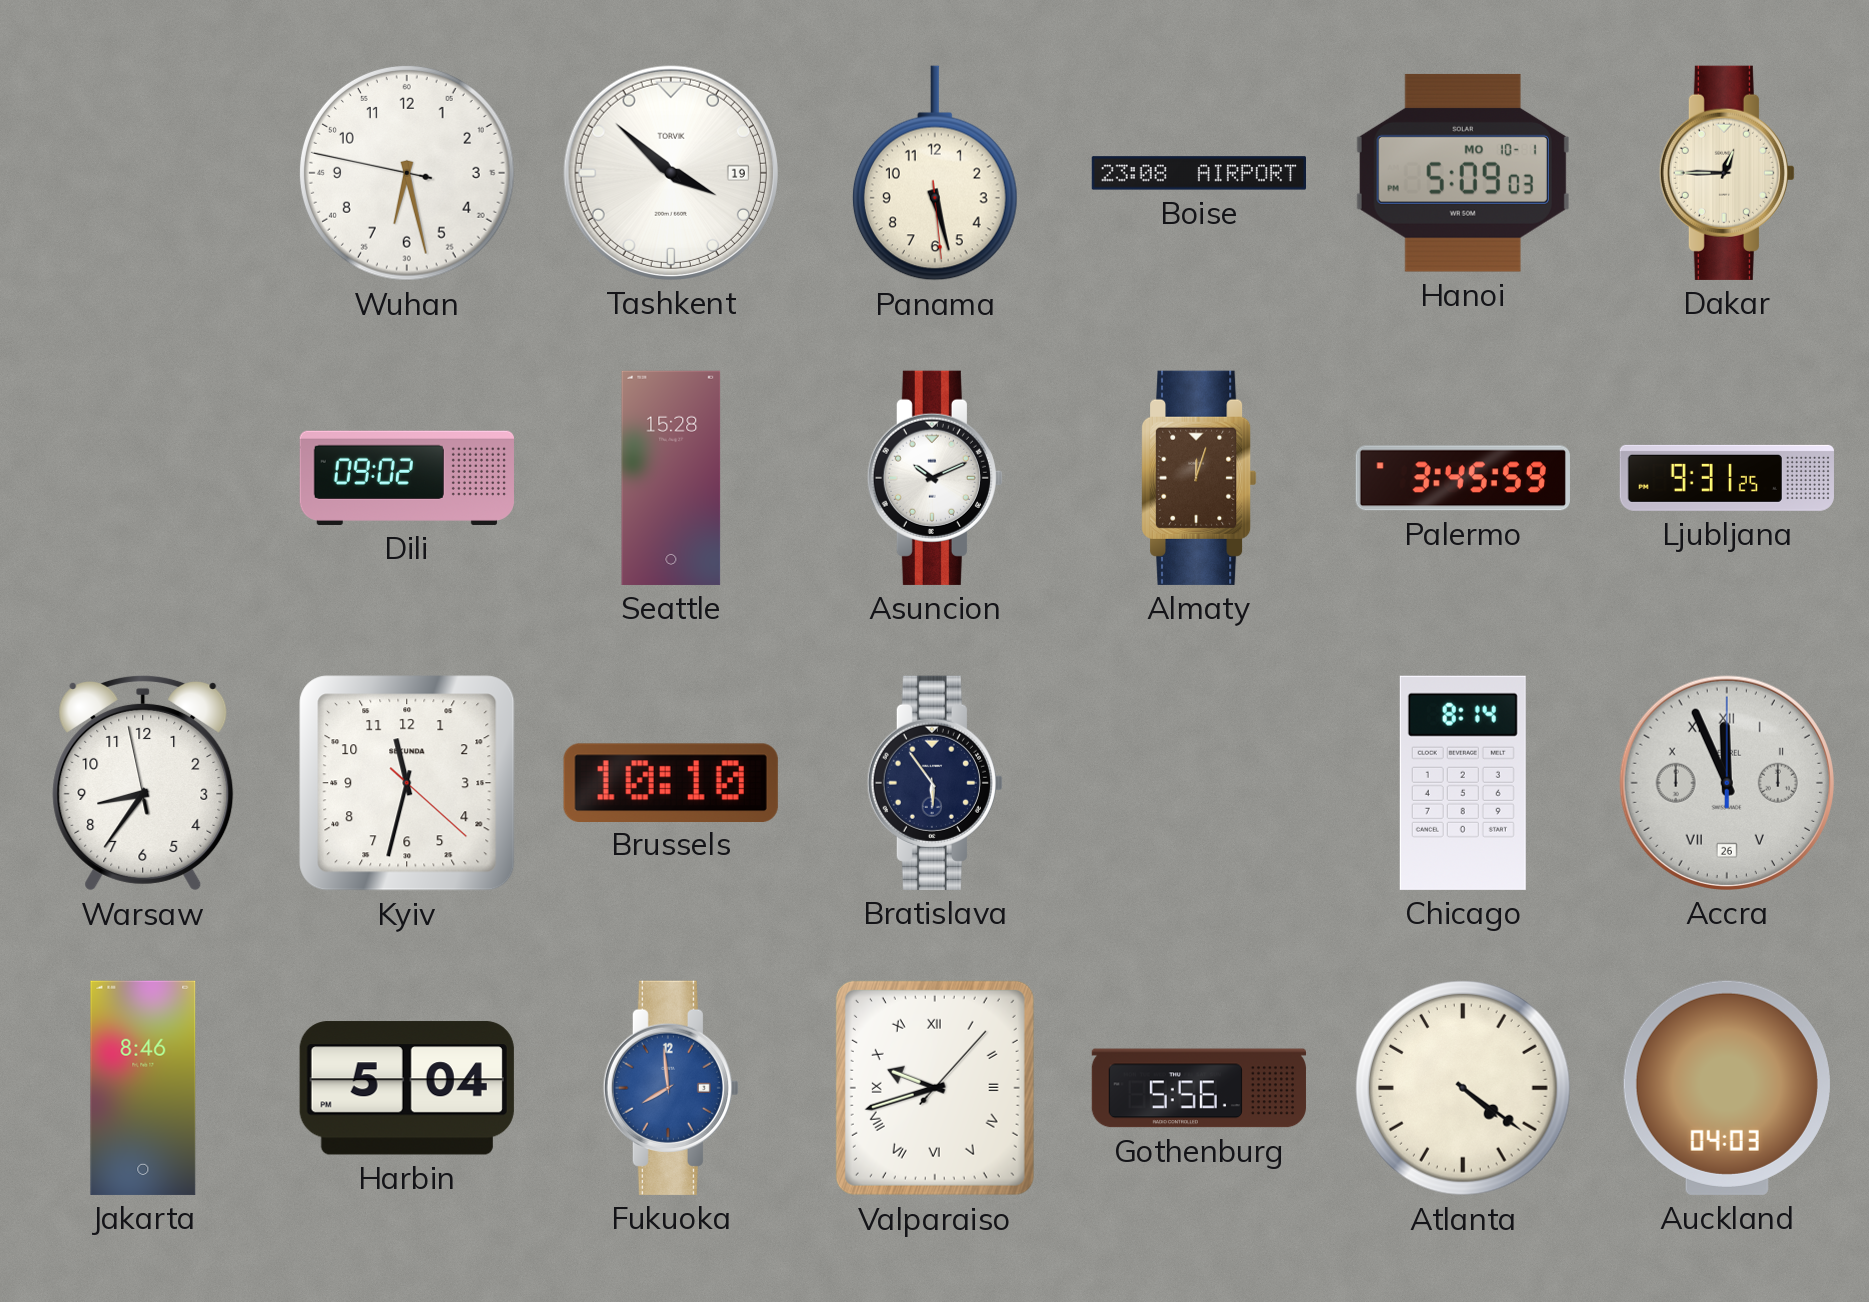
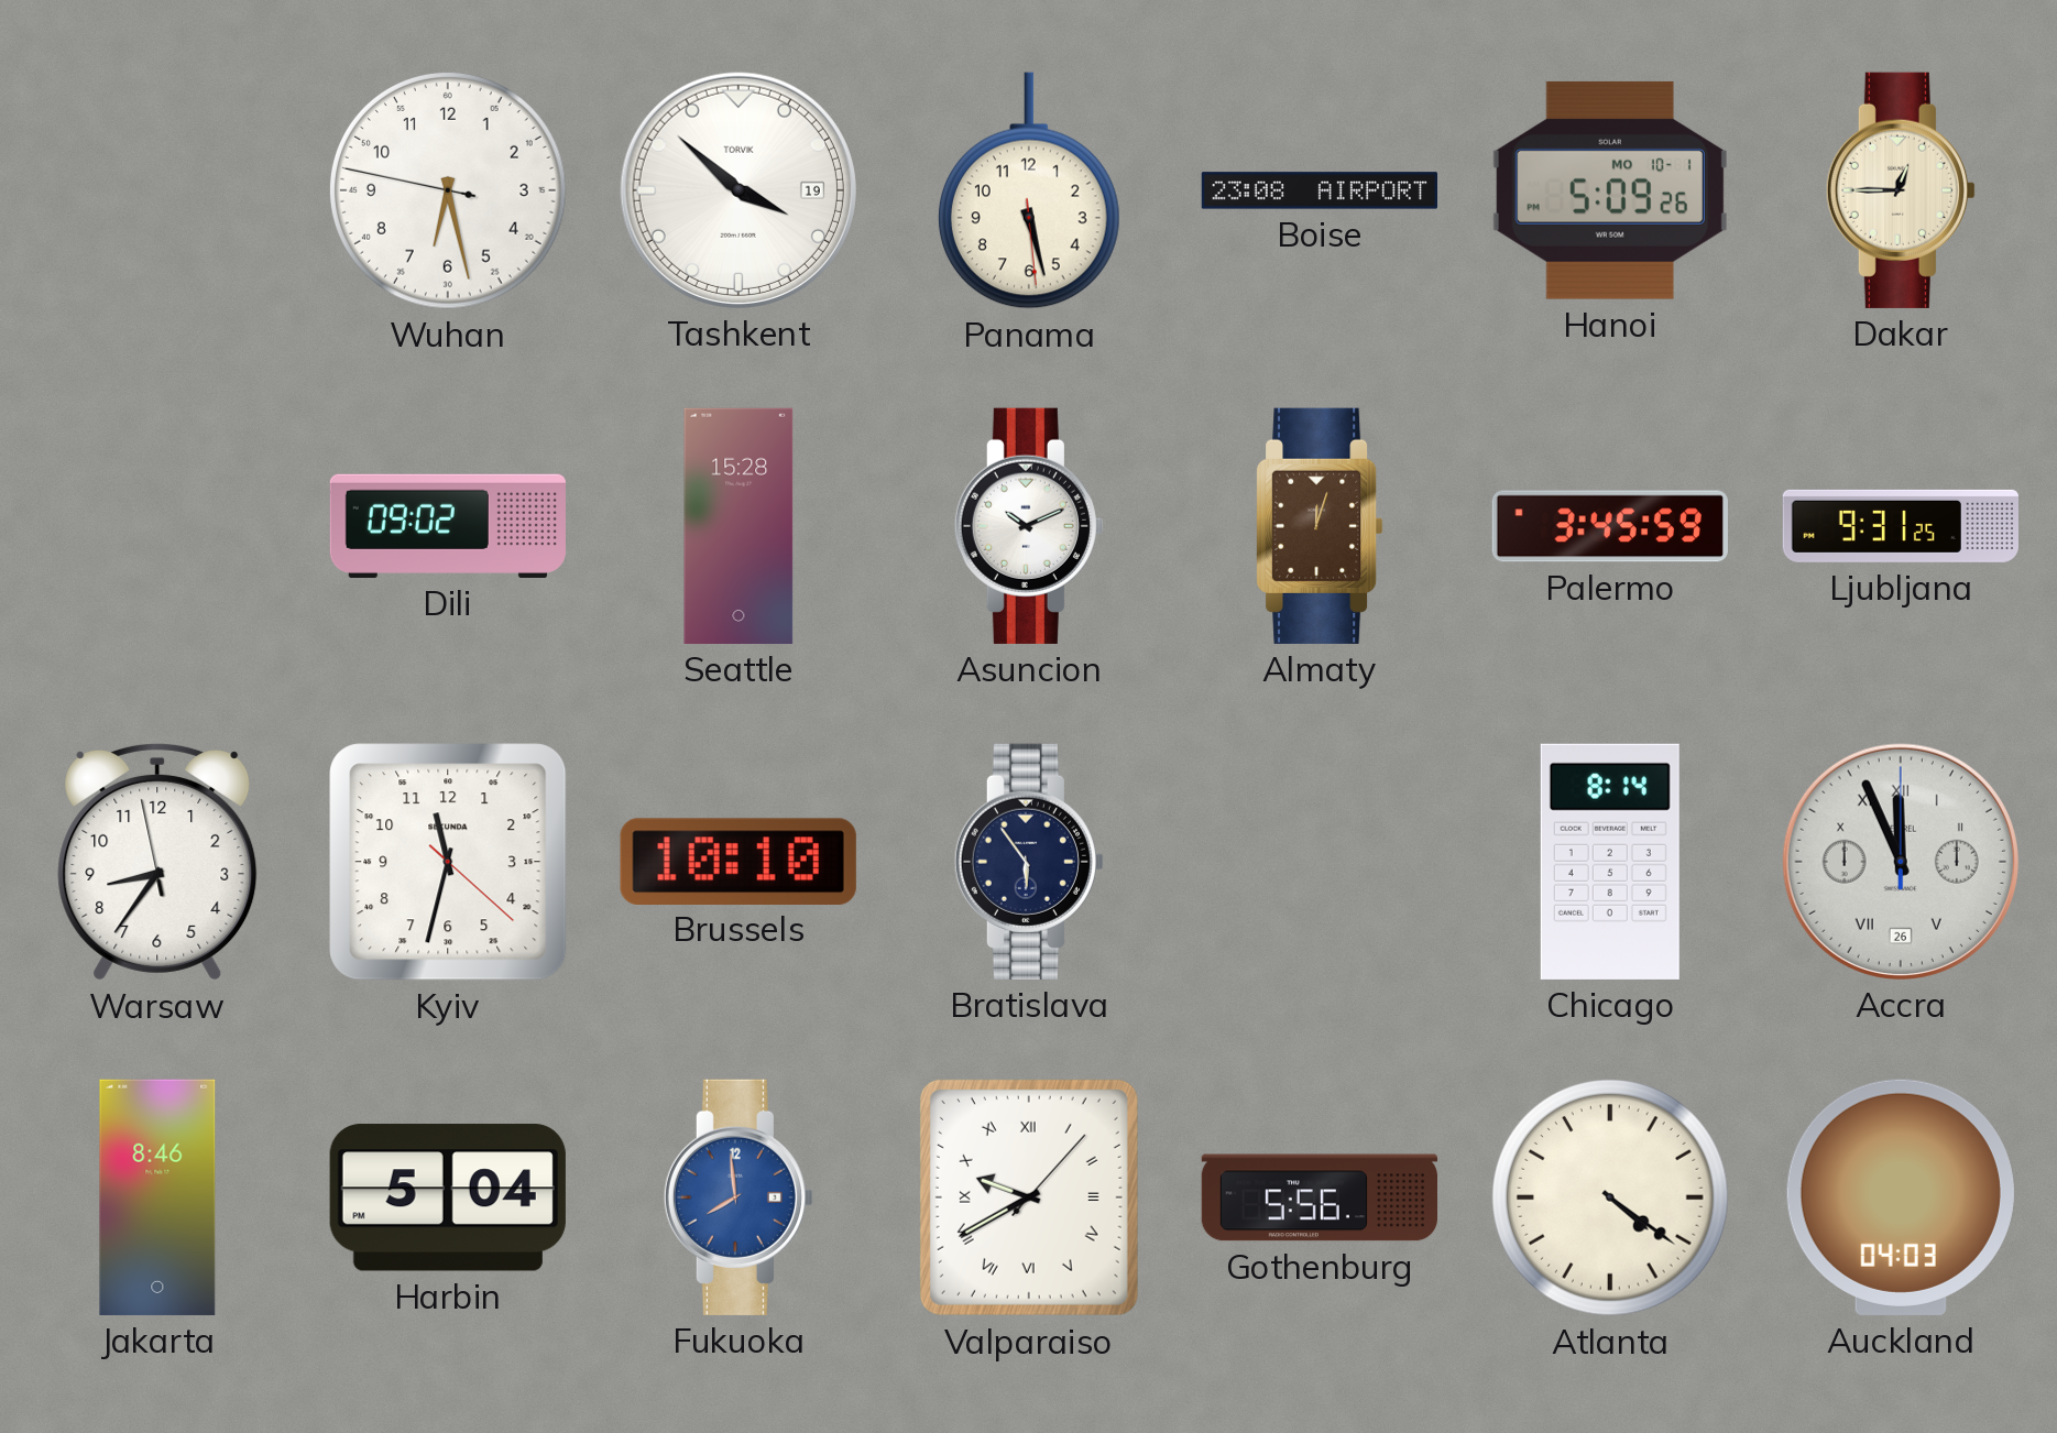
Hanoi: 5:09:03 -> 5:09:26
Valparaiso: 9:42 -> 9:40
